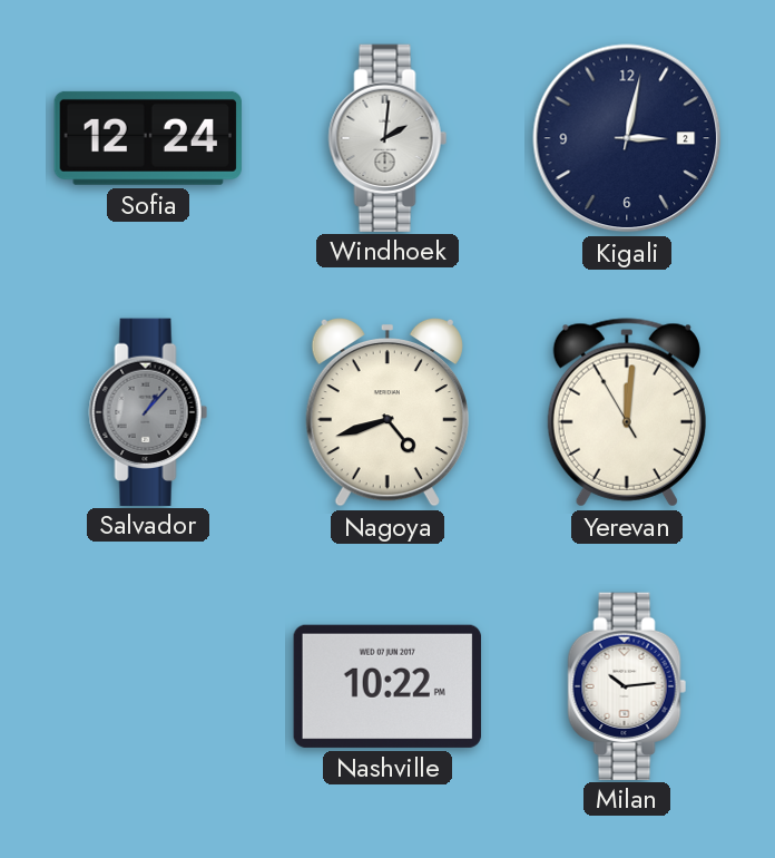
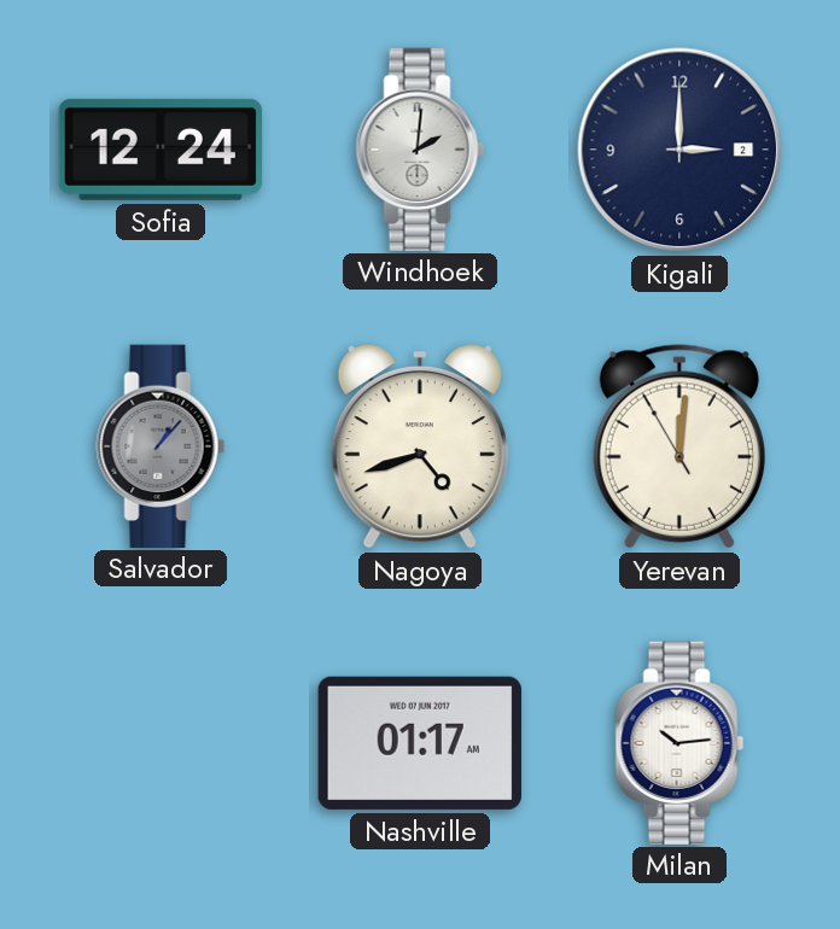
Kigali: 3:02 -> 3:00
Nashville: 10:22 -> 01:17
